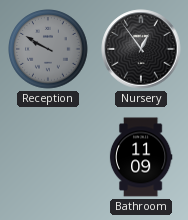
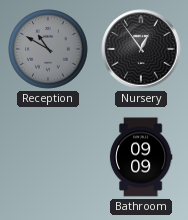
Reception: 9:50 -> 10:50
Bathroom: 11:09 -> 09:09
